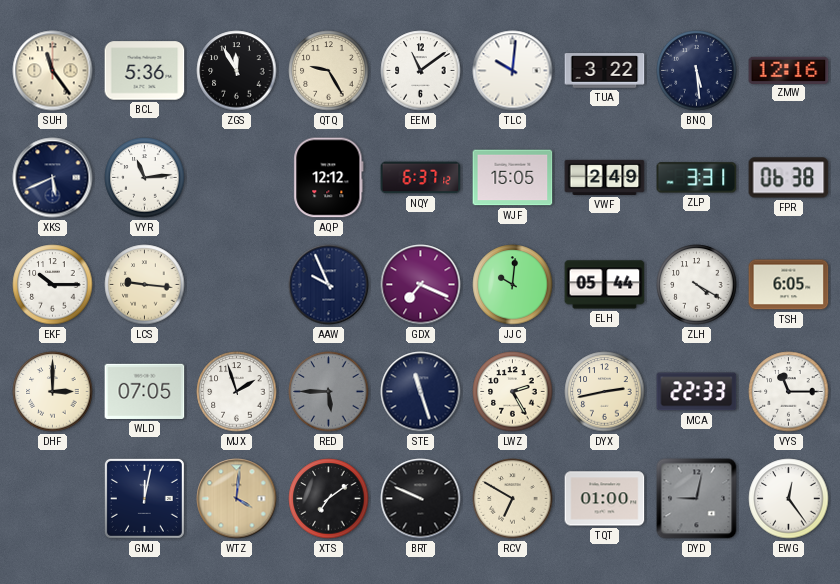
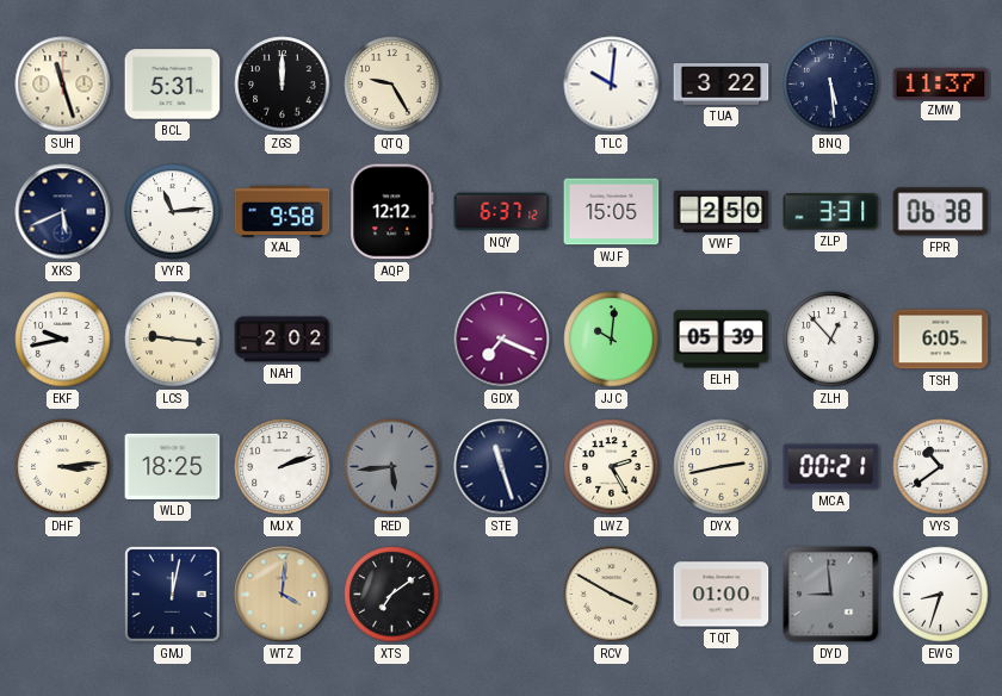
SUH: 11:24 -> 11:27
BCL: 5:36 -> 5:31
ZGS: 11:55 -> 12:00
EEM: 11:09 -> none
ZMW: 12:16 -> 11:37
XAL: none -> 9:58
VWF: 2:49 -> 2:50
EKF: 10:15 -> 9:43
NAH: none -> 2:02
AAW: 9:56 -> none
ELH: 05:44 -> 05:39
ZLH: 4:20 -> 12:53
DHF: 3:00 -> 3:14
WLD: 07:05 -> 18:25
MJX: 1:57 -> 2:12
RED: 5:45 -> 5:44
MCA: 22:33 -> 00:21
VYS: 11:15 -> 10:39
BRT: 9:49 -> none
RCV: 6:50 -> 3:50
DYD: 9:02 -> 8:59
EWG: 12:24 -> 8:33
